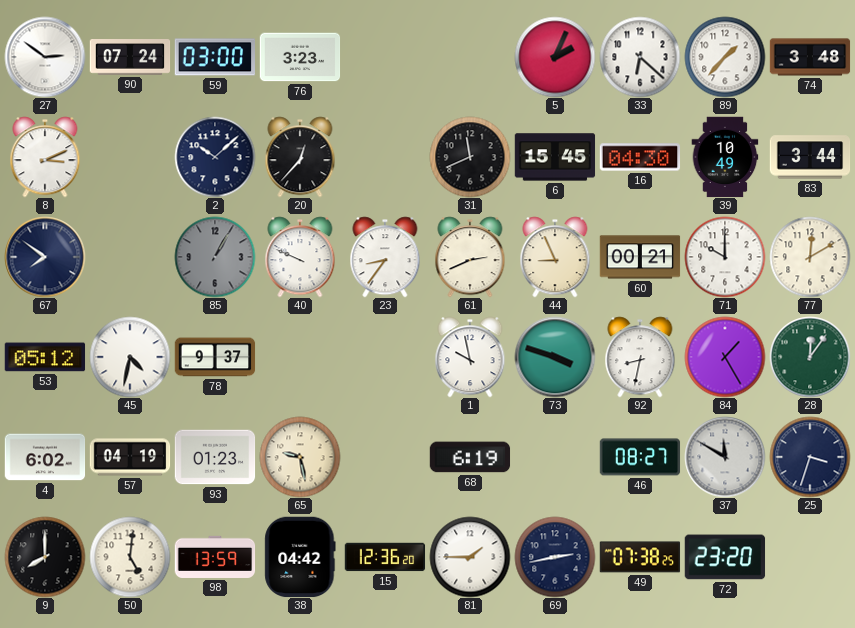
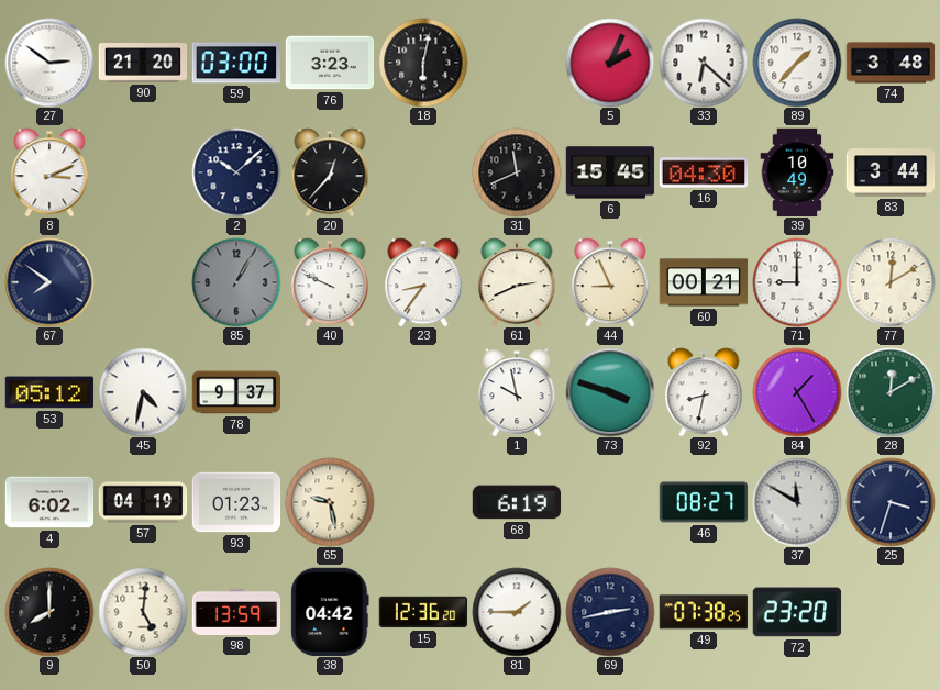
90: 07:24 -> 21:20
18: none -> 6:02
71: 10:00 -> 9:00
28: 12:06 -> 12:10
